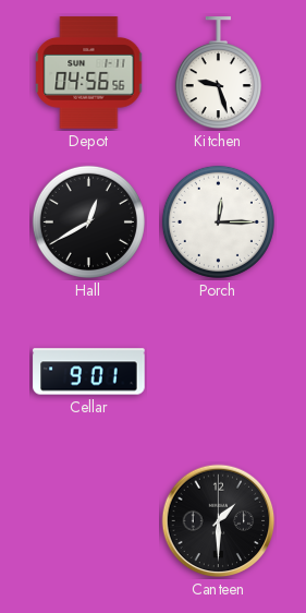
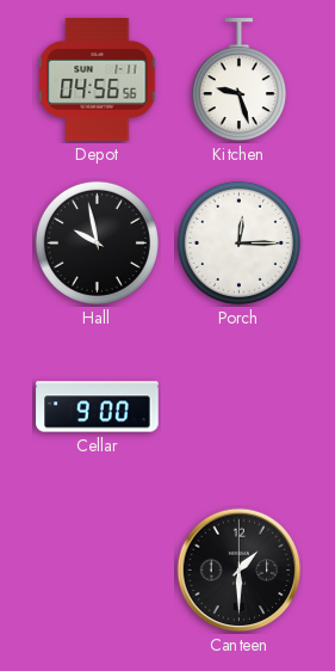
Hall: 12:40 -> 9:58
Cellar: 9:01 -> 9:00
